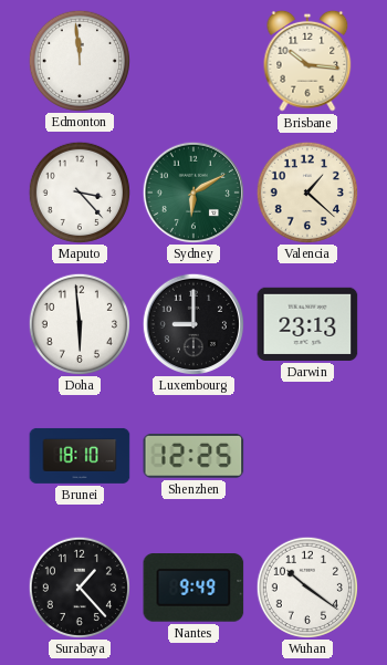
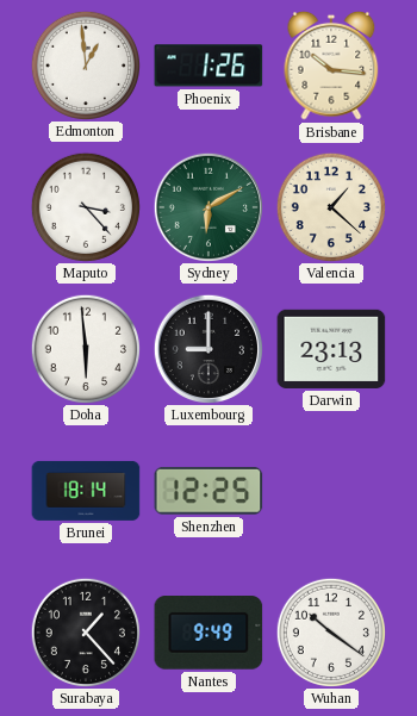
Edmonton: 11:59 -> 12:59
Phoenix: none -> 1:26
Brunei: 18:10 -> 18:14
